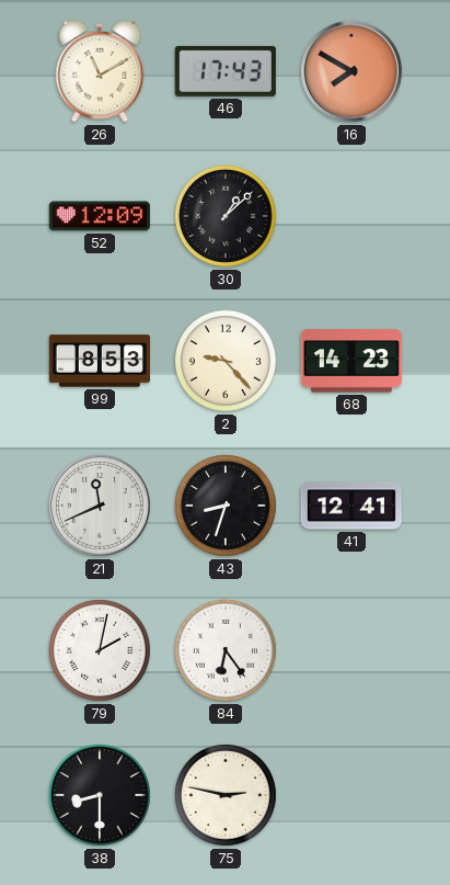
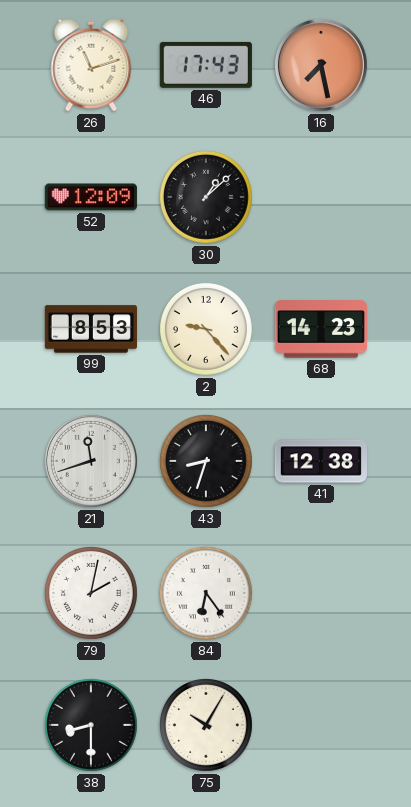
26: 11:10 -> 11:12
16: 7:50 -> 7:28
21: 11:41 -> 11:42
41: 12:41 -> 12:38
75: 2:47 -> 10:05
